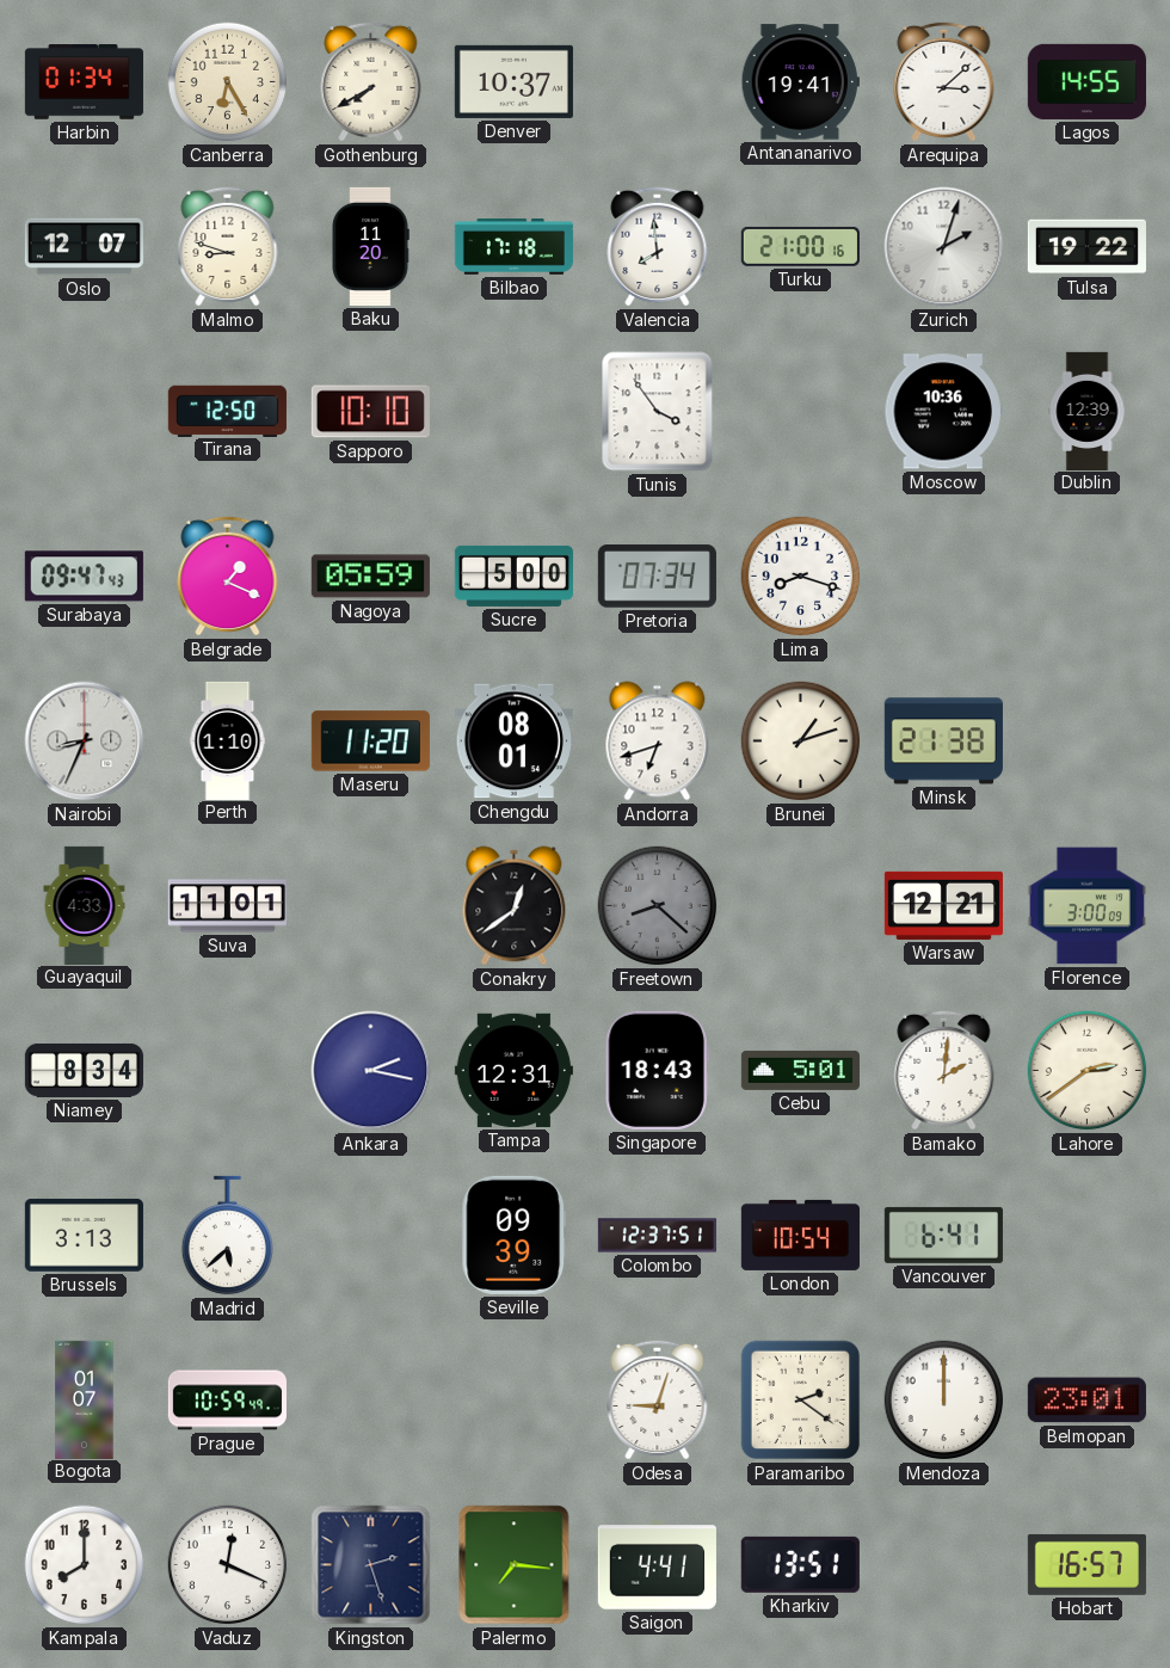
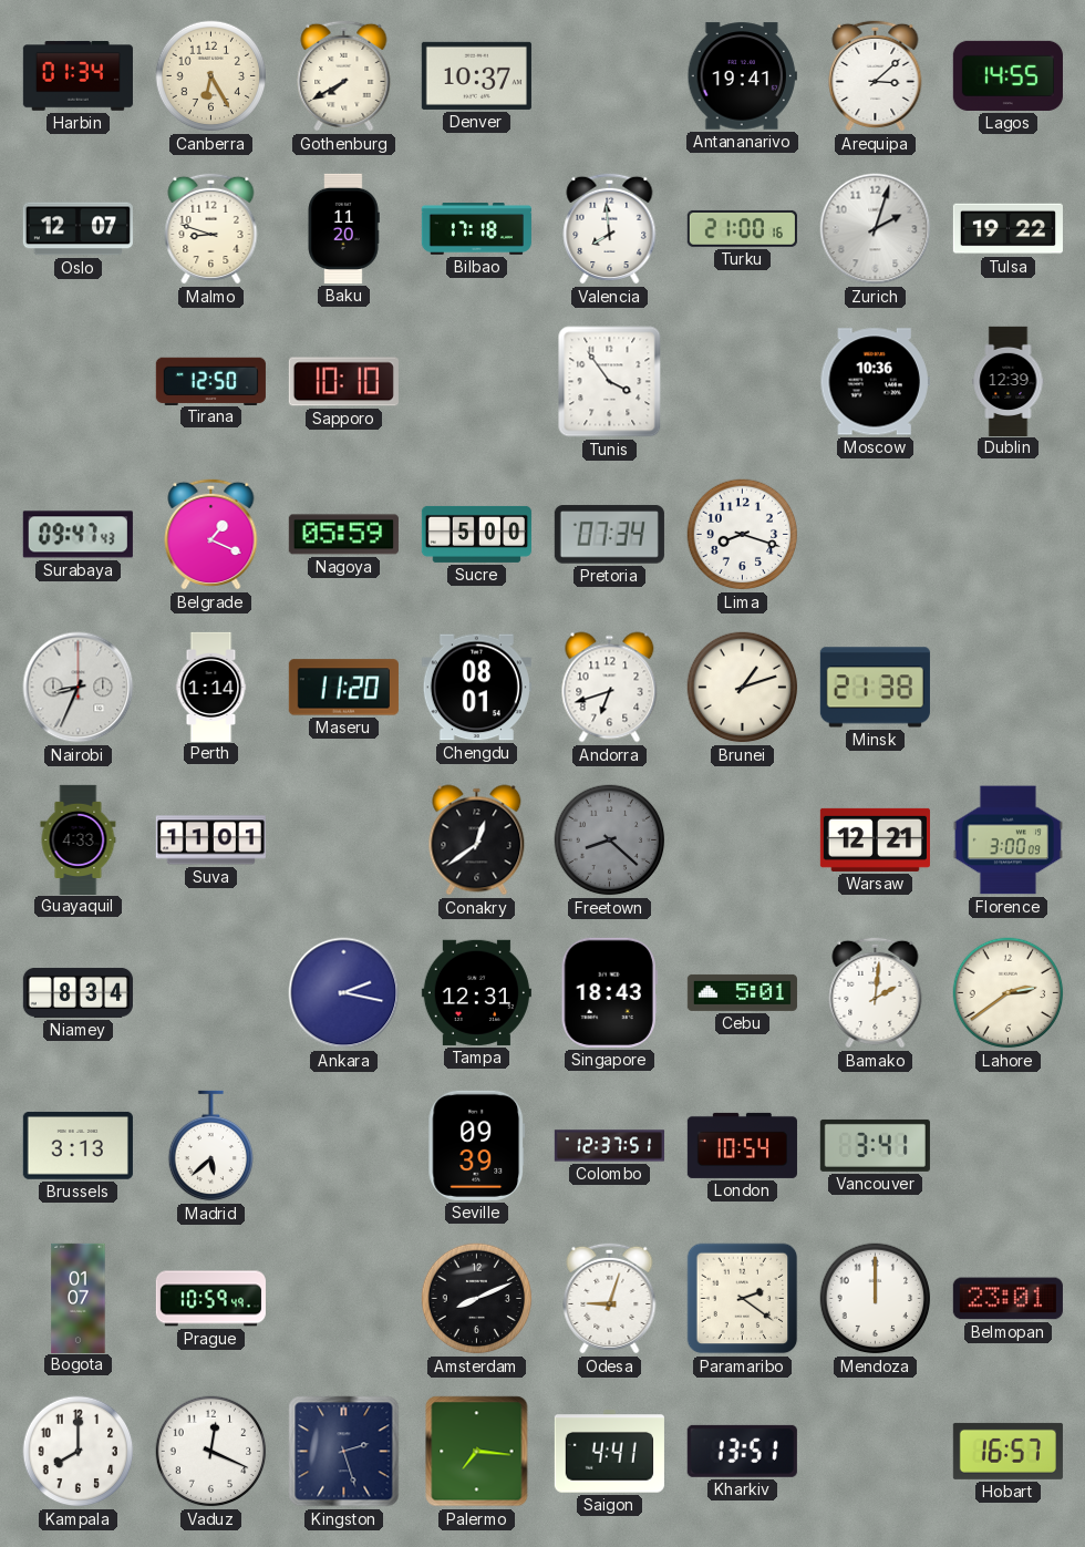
Perth: 1:10 -> 1:14
Vancouver: 6:41 -> 3:41
Amsterdam: none -> 8:11
